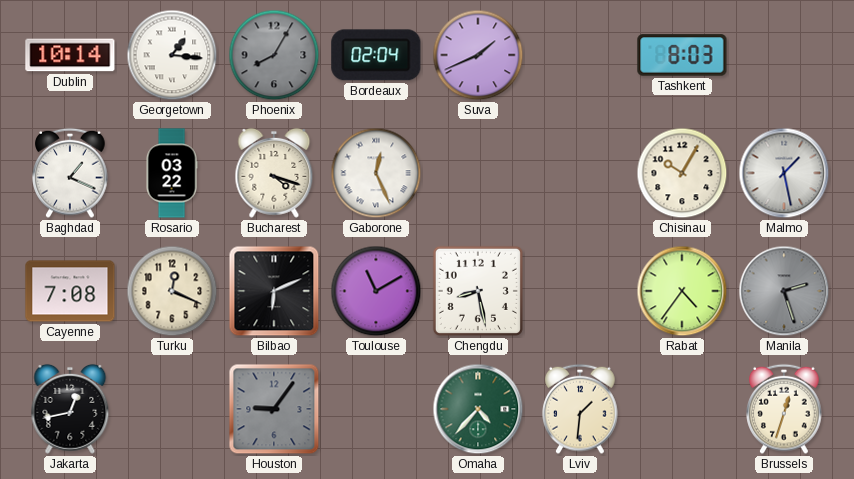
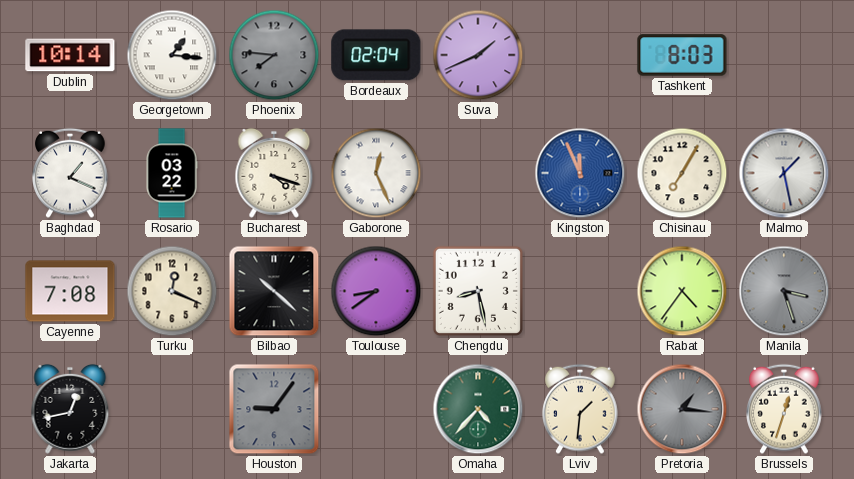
Phoenix: 8:05 -> 7:46
Kingston: none -> 11:56
Chisinau: 10:05 -> 7:05
Bilbao: 6:11 -> 10:22
Toulouse: 11:10 -> 8:39
Manila: 2:27 -> 3:27
Pretoria: none -> 1:16
